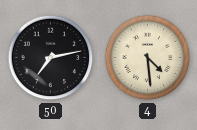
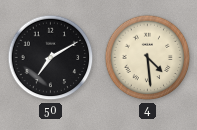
50: 7:13 -> 7:10
